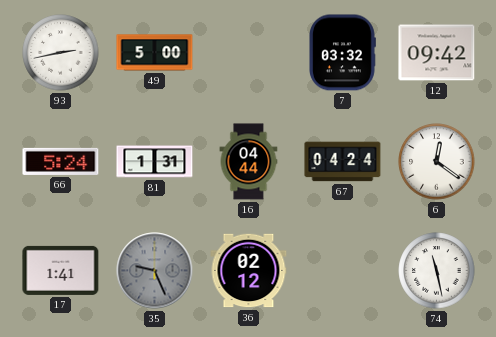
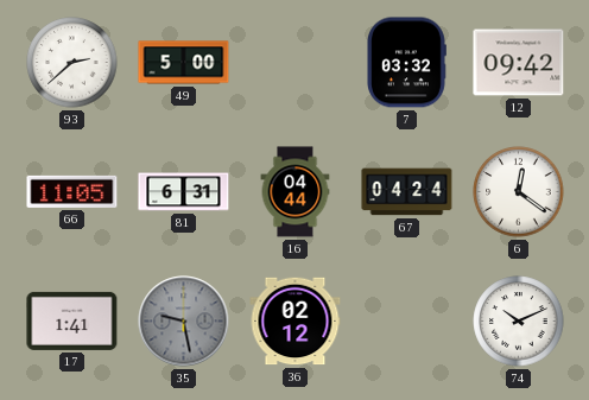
93: 2:43 -> 2:38
66: 5:24 -> 11:05
81: 1:31 -> 6:31
35: 9:26 -> 9:28
74: 11:28 -> 10:11
